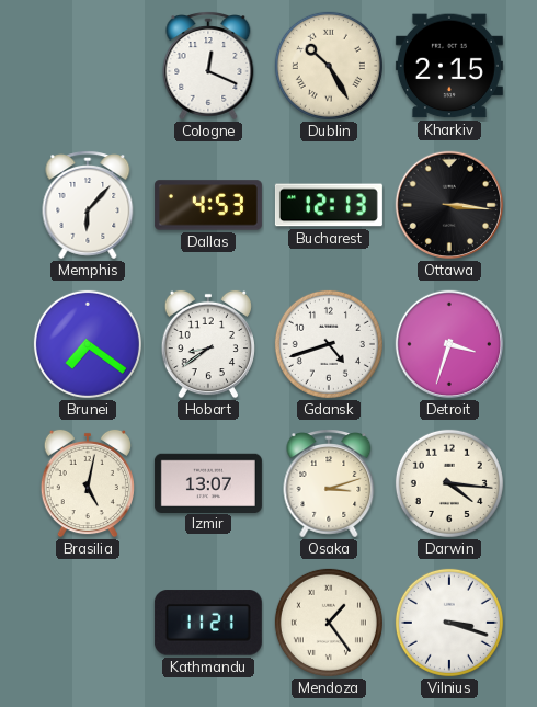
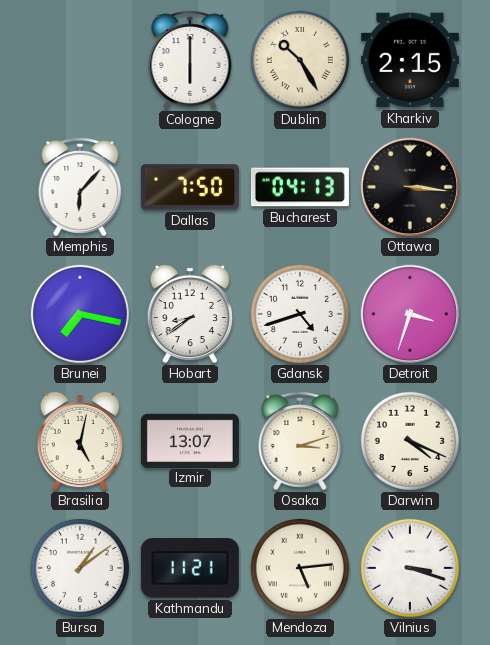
Cologne: 12:19 -> 6:00
Dallas: 4:53 -> 7:50
Bucharest: 12:13 -> 04:13
Brunei: 7:21 -> 7:17
Darwin: 4:16 -> 4:19
Bursa: none -> 1:09
Mendoza: 1:24 -> 5:14
